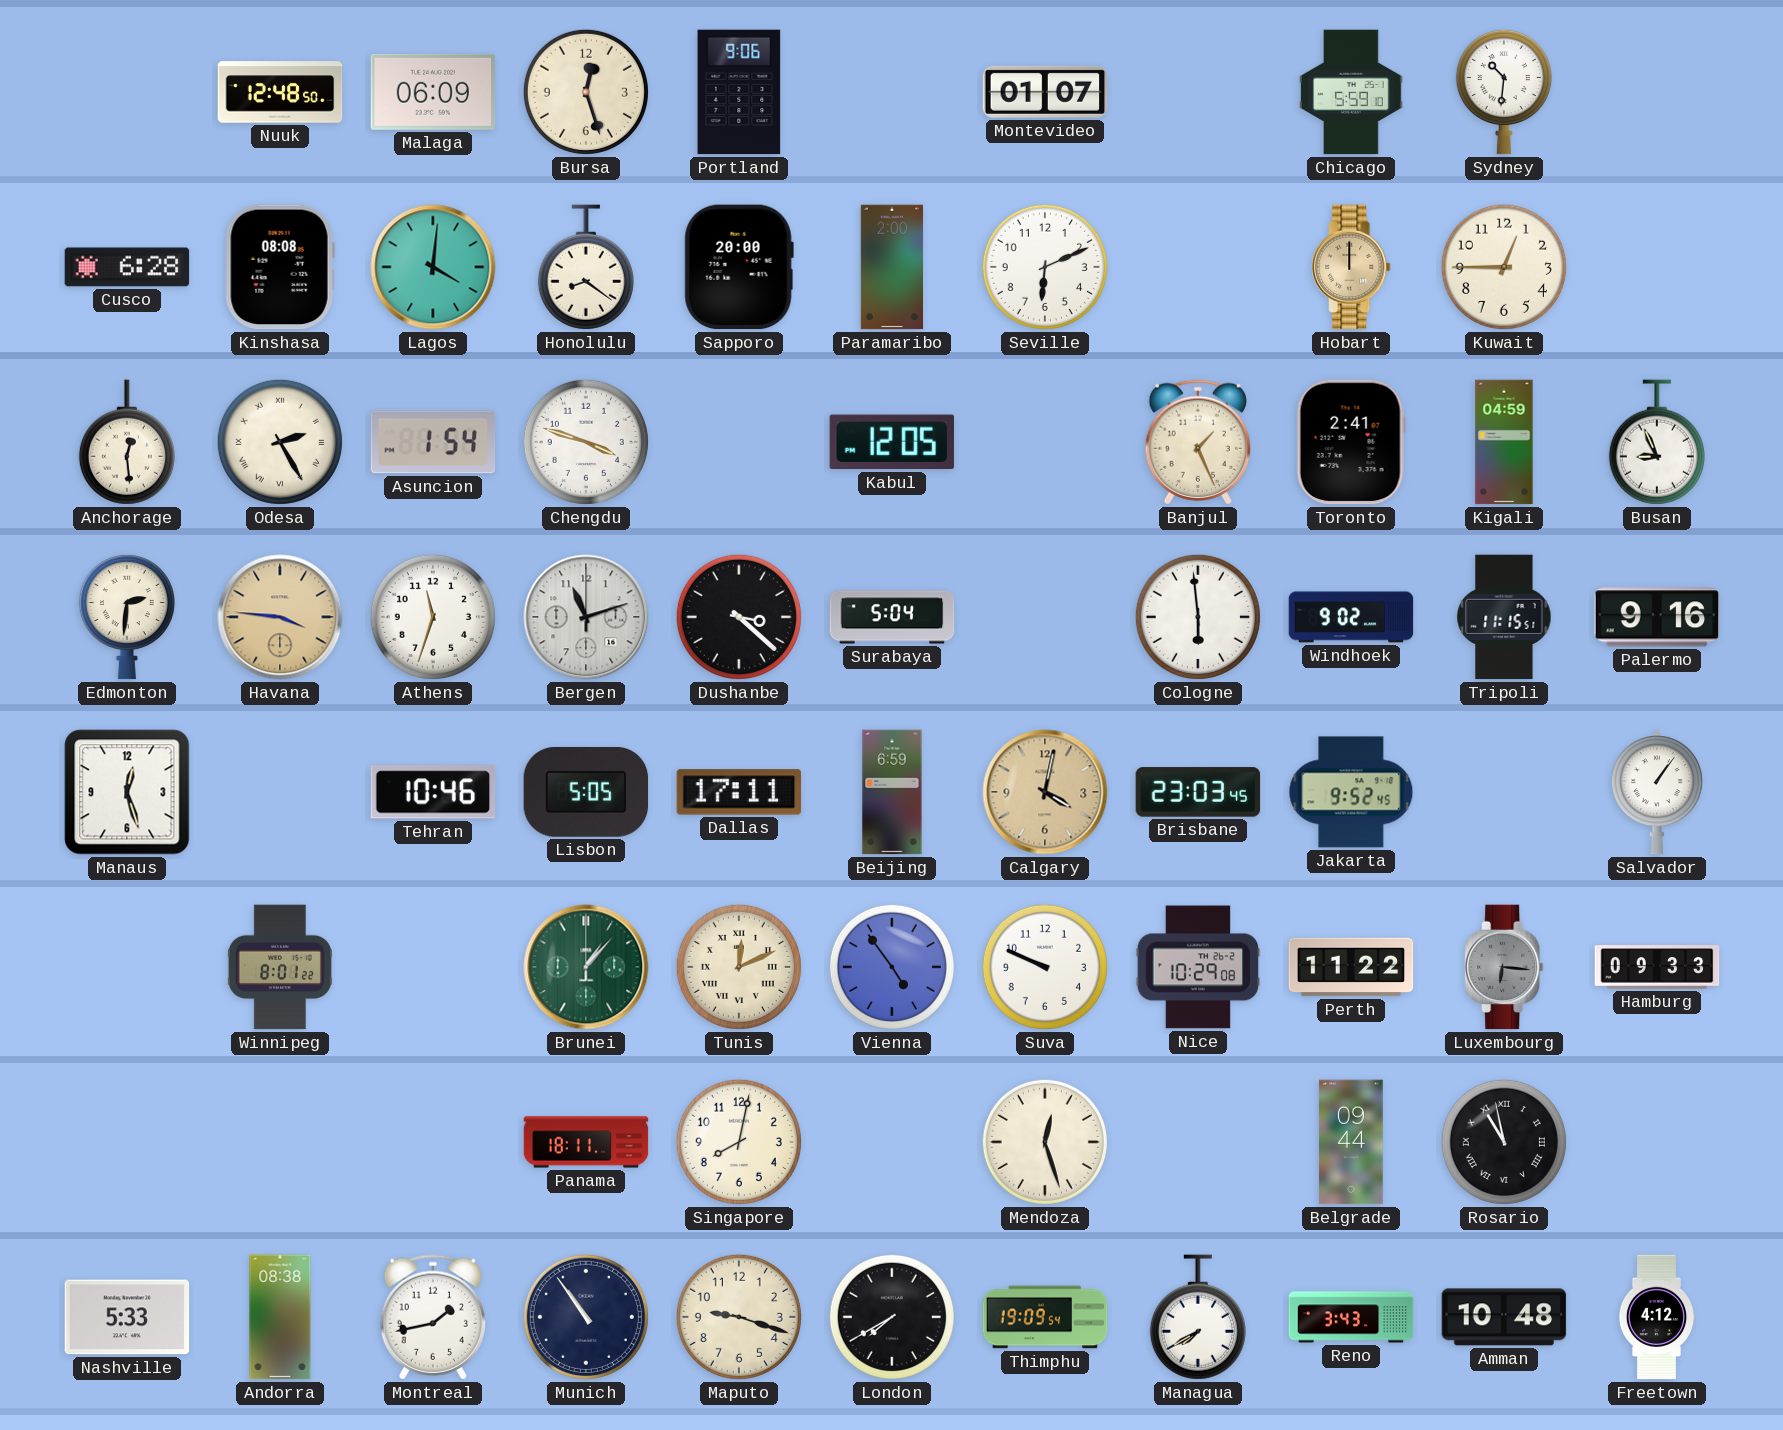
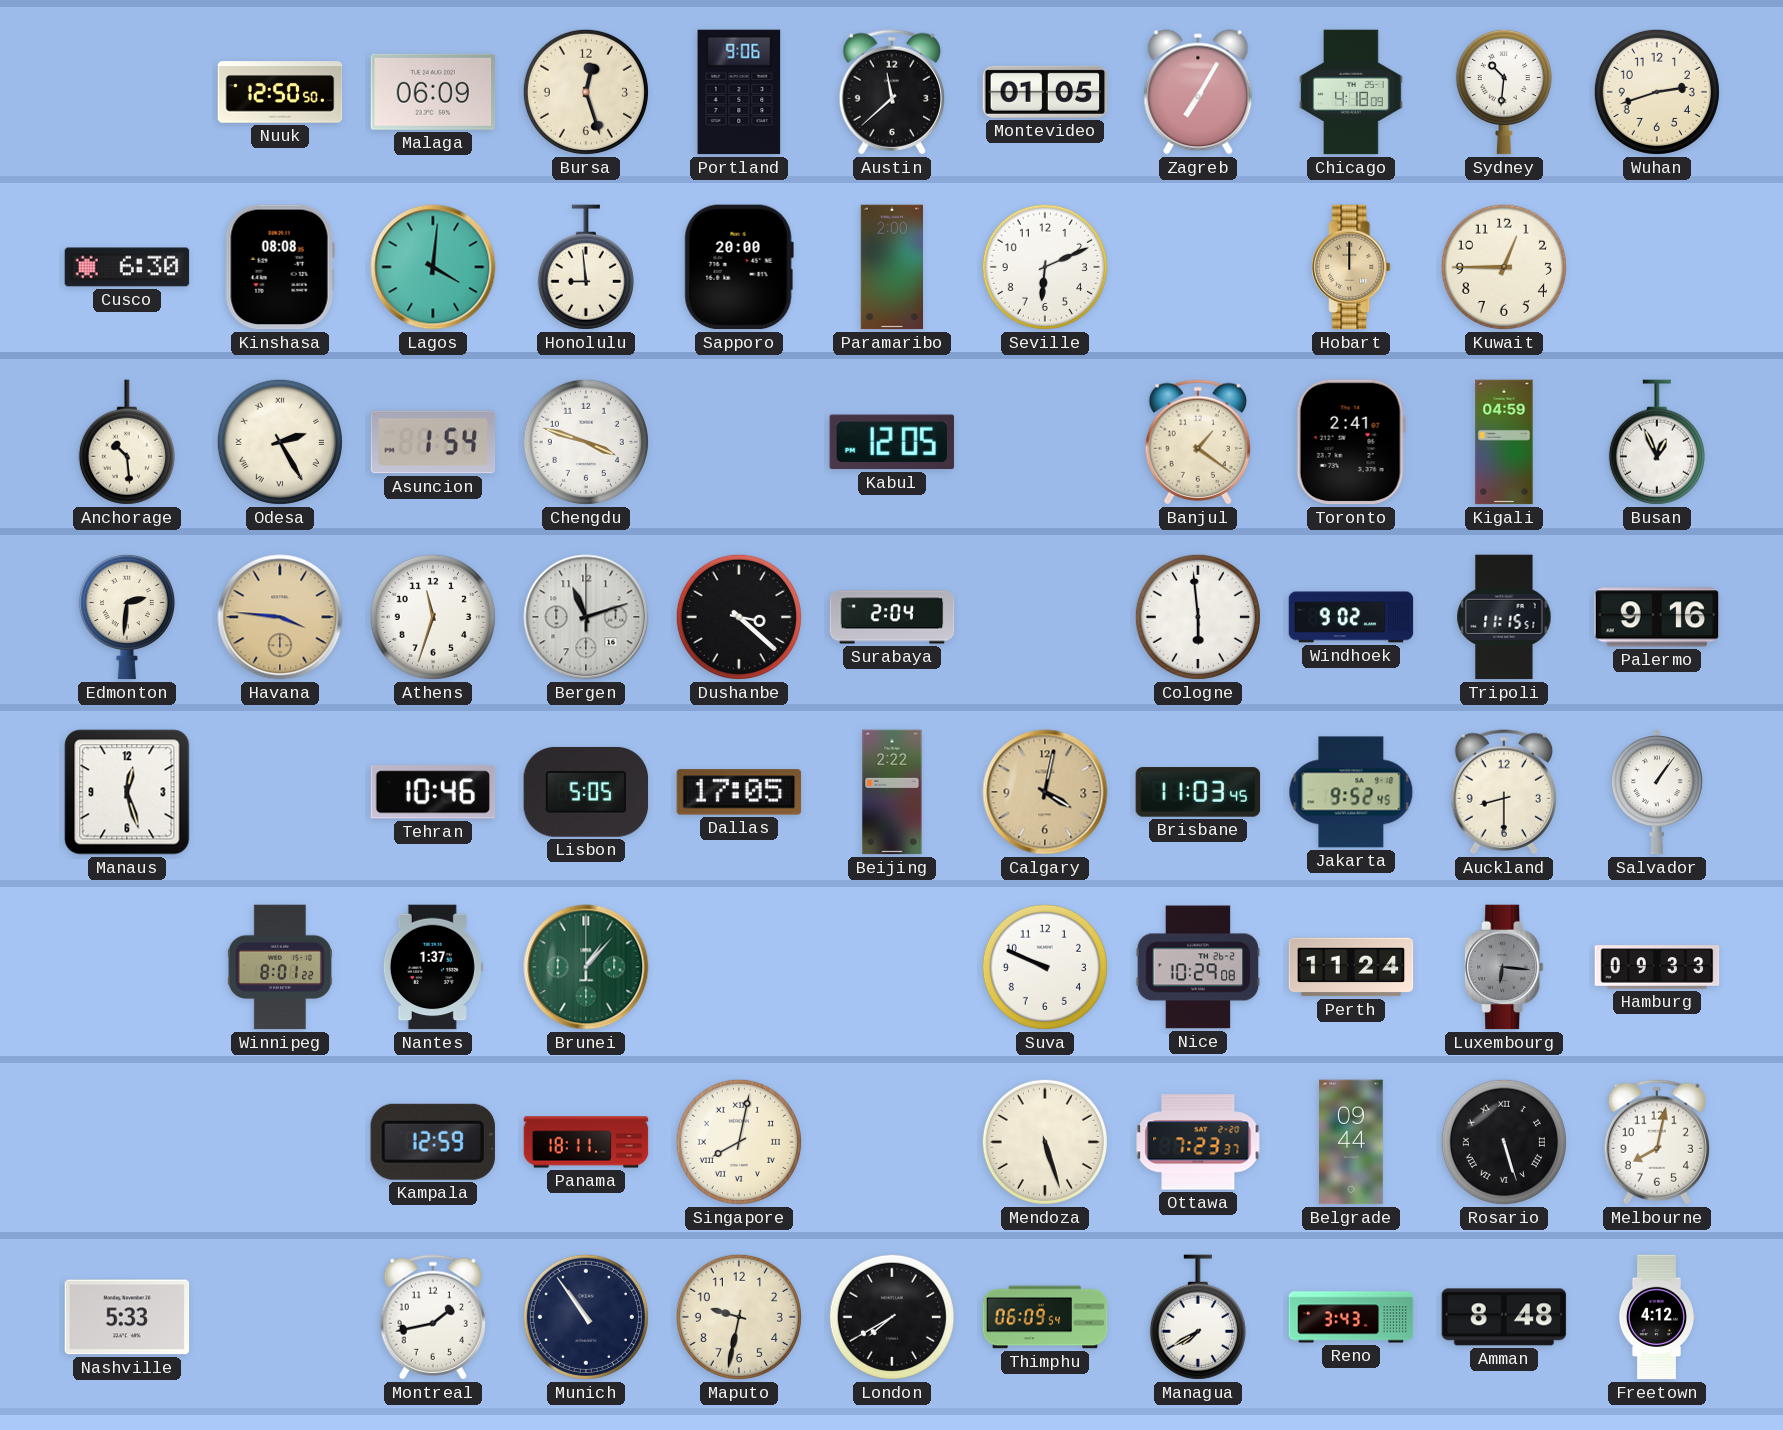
Nuuk: 12:48 -> 12:50
Austin: none -> 11:38
Montevideo: 01:07 -> 01:05
Zagreb: none -> 7:05
Chicago: 5:59 -> 4:18
Wuhan: none -> 2:42
Cusco: 6:28 -> 6:30
Honolulu: 8:21 -> 8:59
Anchorage: 12:29 -> 10:29
Banjul: 1:26 -> 1:21
Busan: 8:56 -> 12:56
Surabaya: 5:04 -> 2:04
Dallas: 17:11 -> 17:05
Beijing: 6:59 -> 2:22
Brisbane: 23:03 -> 11:03
Auckland: none -> 8:30
Nantes: none -> 1:37
Tunis: 12:11 -> none
Vienna: 4:54 -> none
Perth: 11:22 -> 11:24
Kampala: none -> 12:59
Singapore numerals: Arabic -> Roman
Mendoza: 12:27 -> 5:27
Ottawa: none -> 7:23
Rosario: 10:58 -> 5:27
Melbourne: none -> 8:02
Andorra: 08:38 -> none
Maputo: 9:18 -> 9:32
Thimphu: 19:09 -> 06:09
Amman: 10:48 -> 8:48
